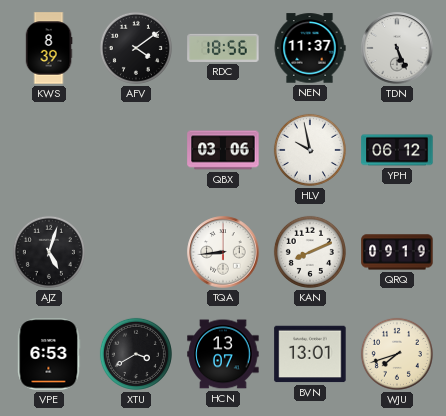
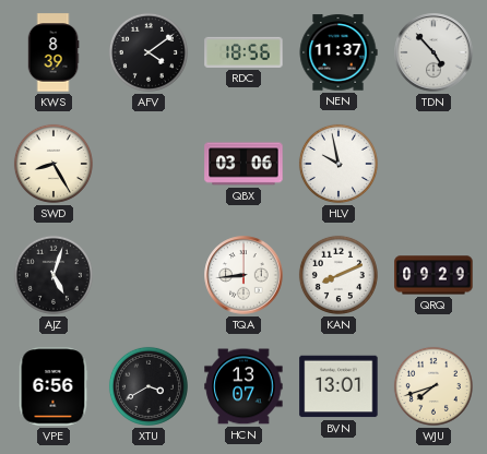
TDN: 5:26 -> 4:53
SWD: none -> 8:25
YPH: 06:12 -> none
QRQ: 09:19 -> 09:29
VPE: 6:53 -> 6:56
